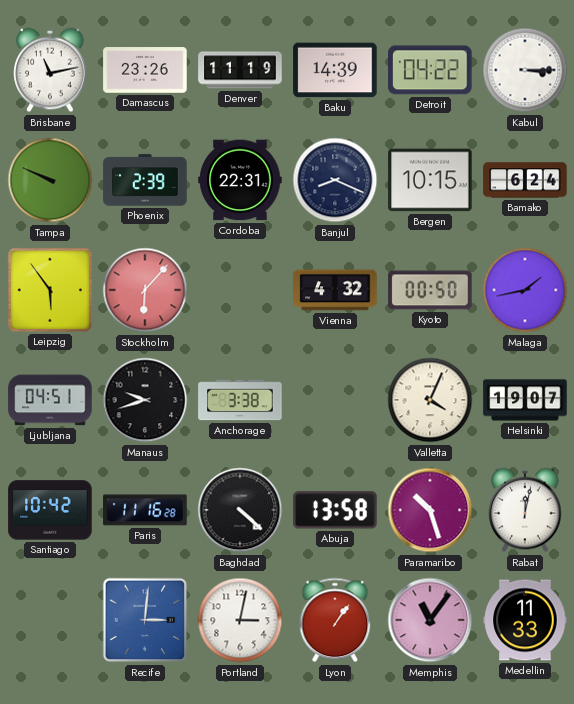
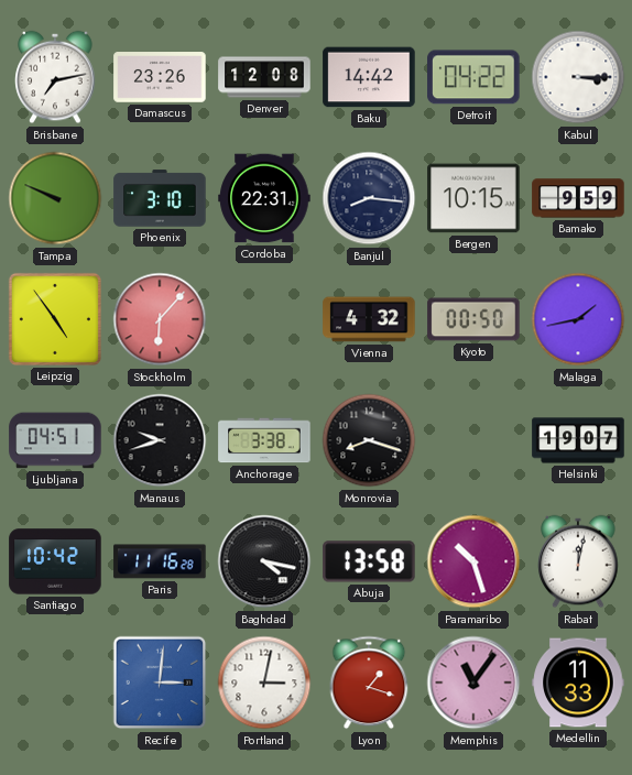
Brisbane: 11:13 -> 7:13
Denver: 11:19 -> 12:08
Baku: 14:39 -> 14:42
Phoenix: 2:39 -> 3:10
Banjul: 8:19 -> 8:16
Bamako: 6:24 -> 9:59
Leipzig: 5:54 -> 4:54
Monrovia: none -> 8:18
Valletta: 4:04 -> none
Baghdad: 4:22 -> 4:17
Lyon: 1:06 -> 1:18
